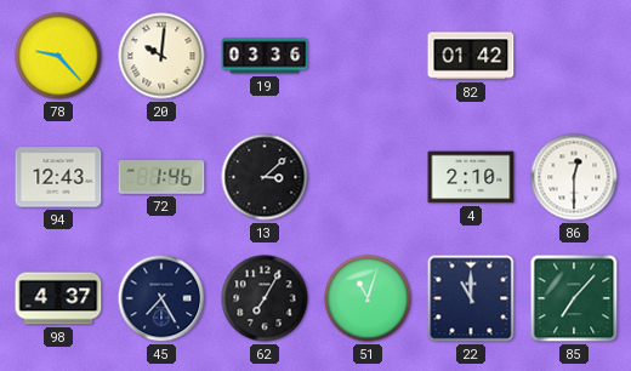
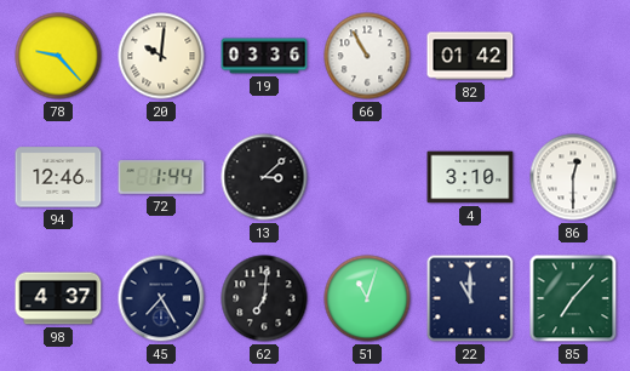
66: none -> 10:55
94: 12:43 -> 12:46
72: 1:46 -> 1:44
4: 2:10 -> 3:10
62: 7:05 -> 7:01
